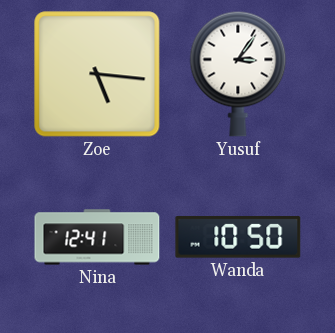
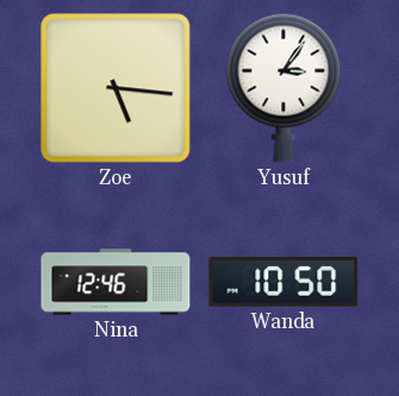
Nina: 12:41 -> 12:46
